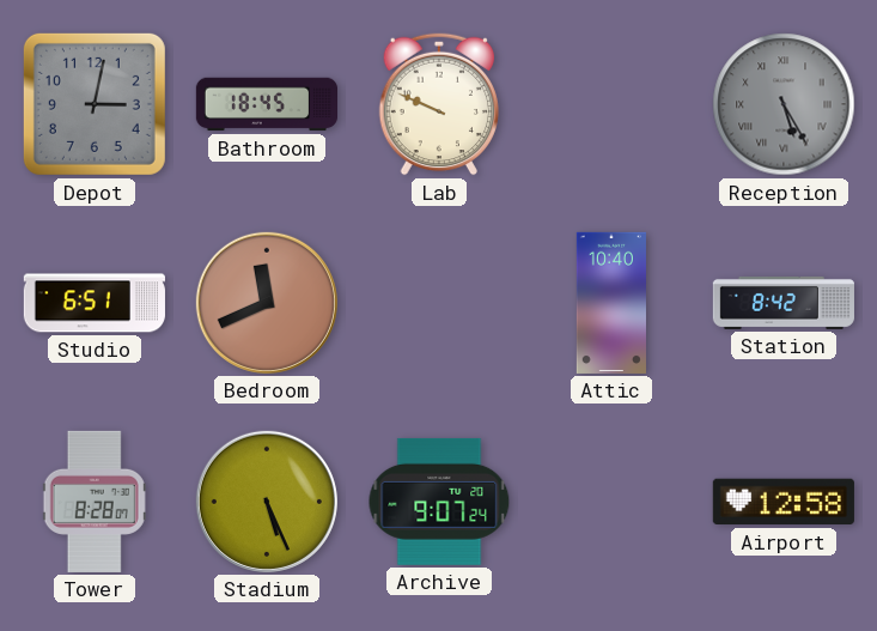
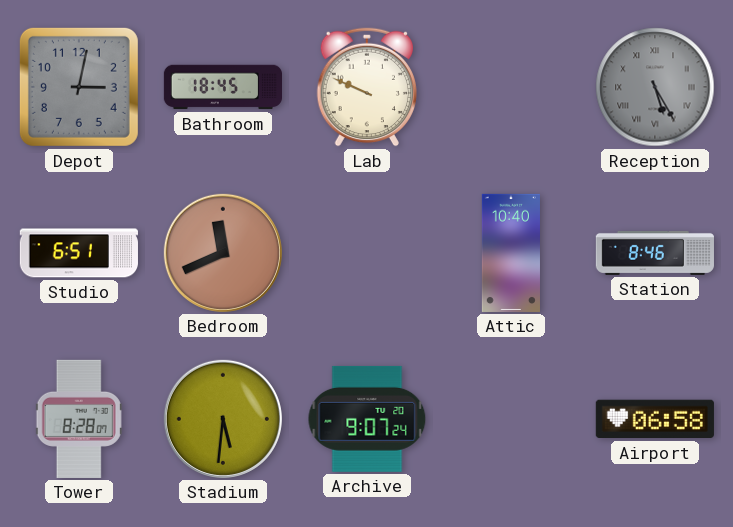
Station: 8:42 -> 8:46
Stadium: 5:26 -> 5:31
Airport: 12:58 -> 06:58
